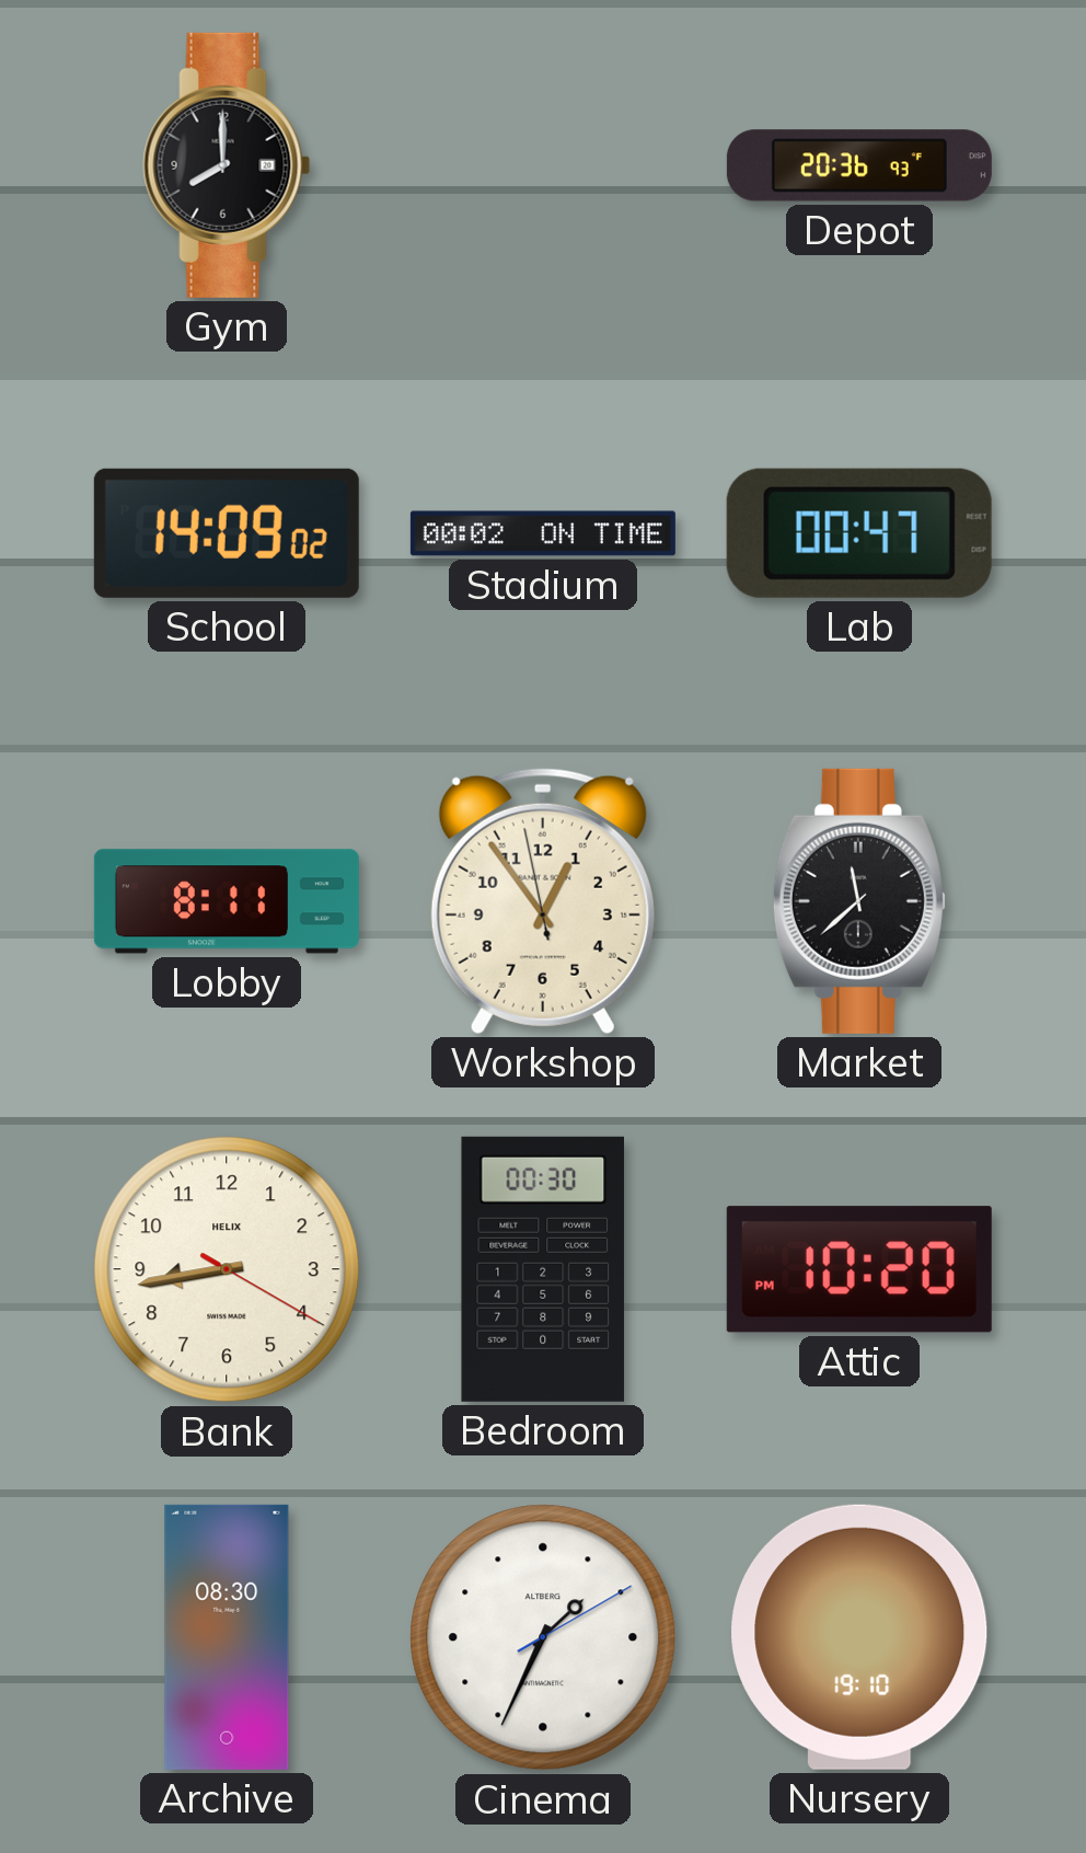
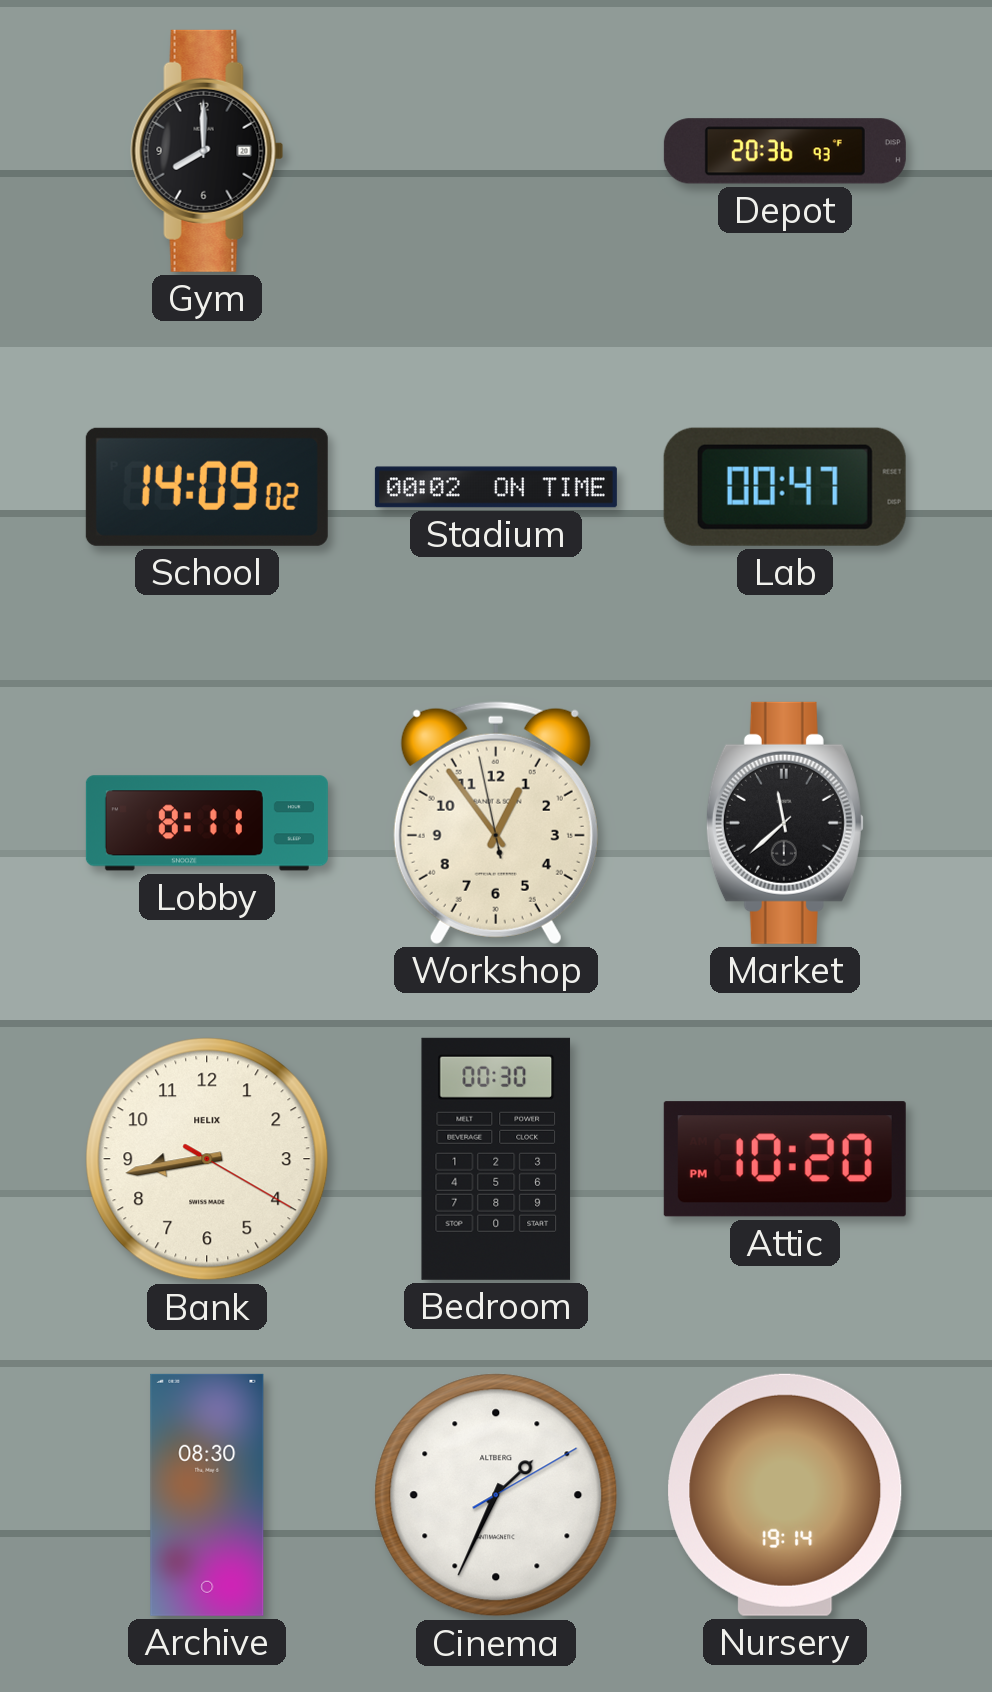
Nursery: 19:10 -> 19:14
